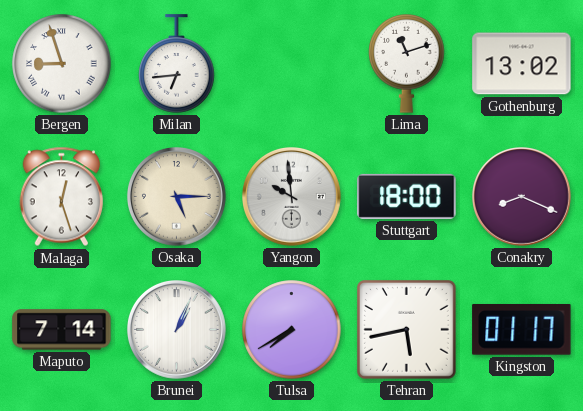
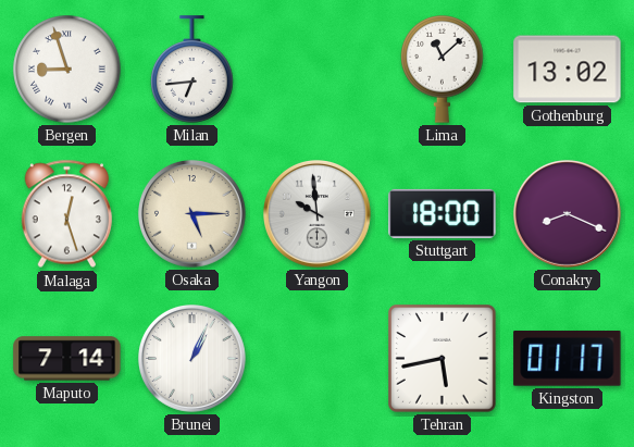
Lima: 11:12 -> 11:08
Tulsa: 7:40 -> none
